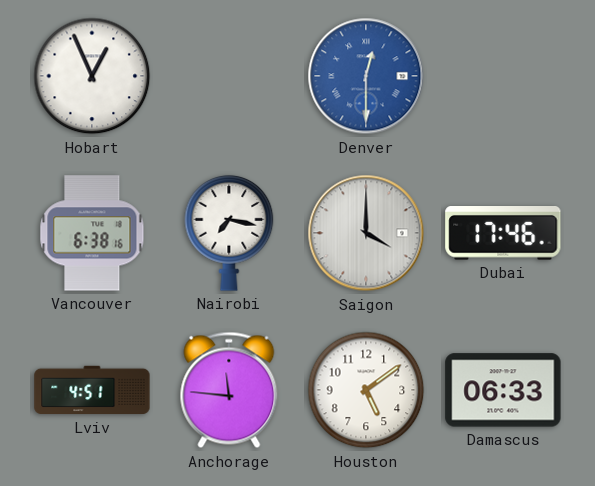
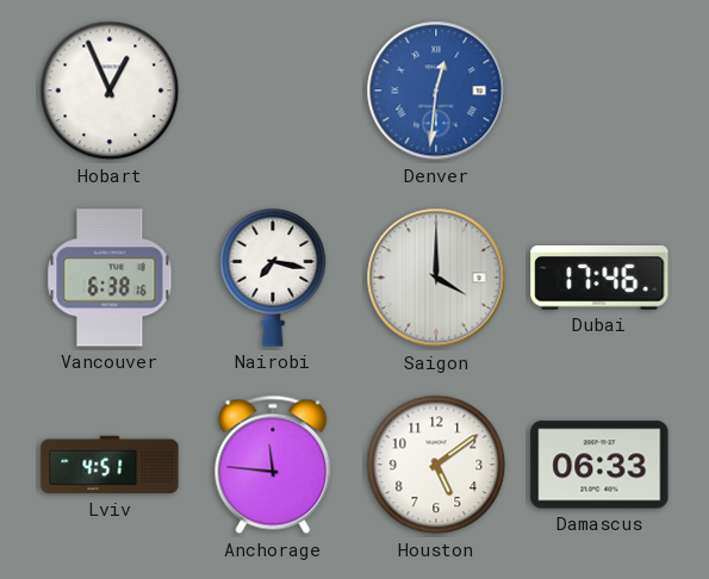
Denver: 12:30 -> 12:31
